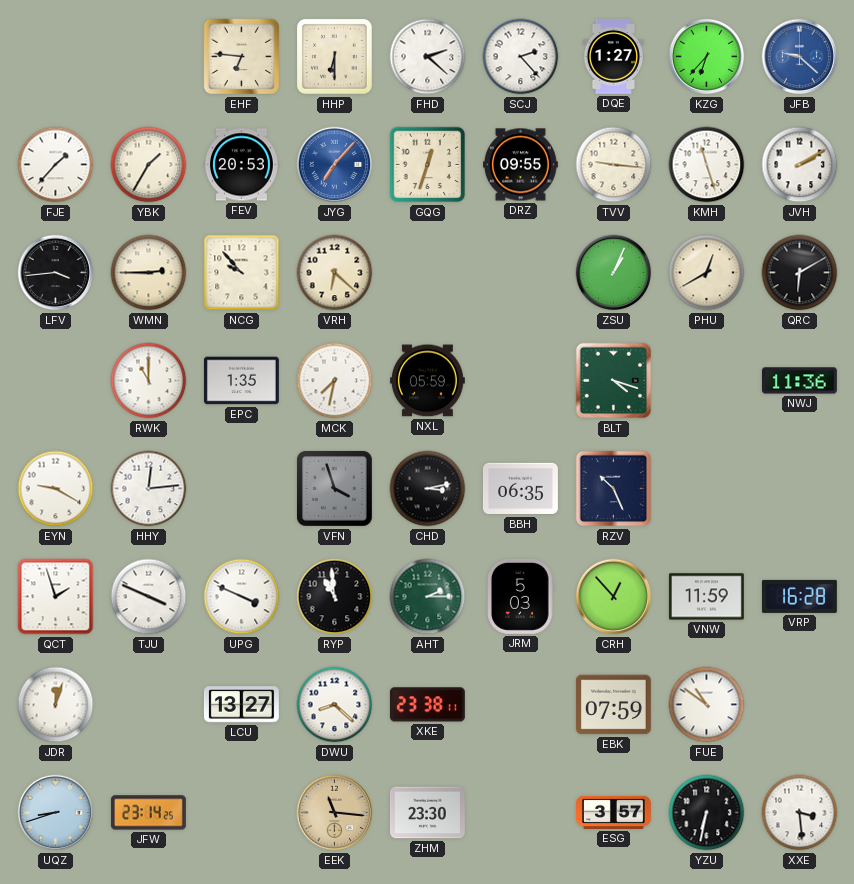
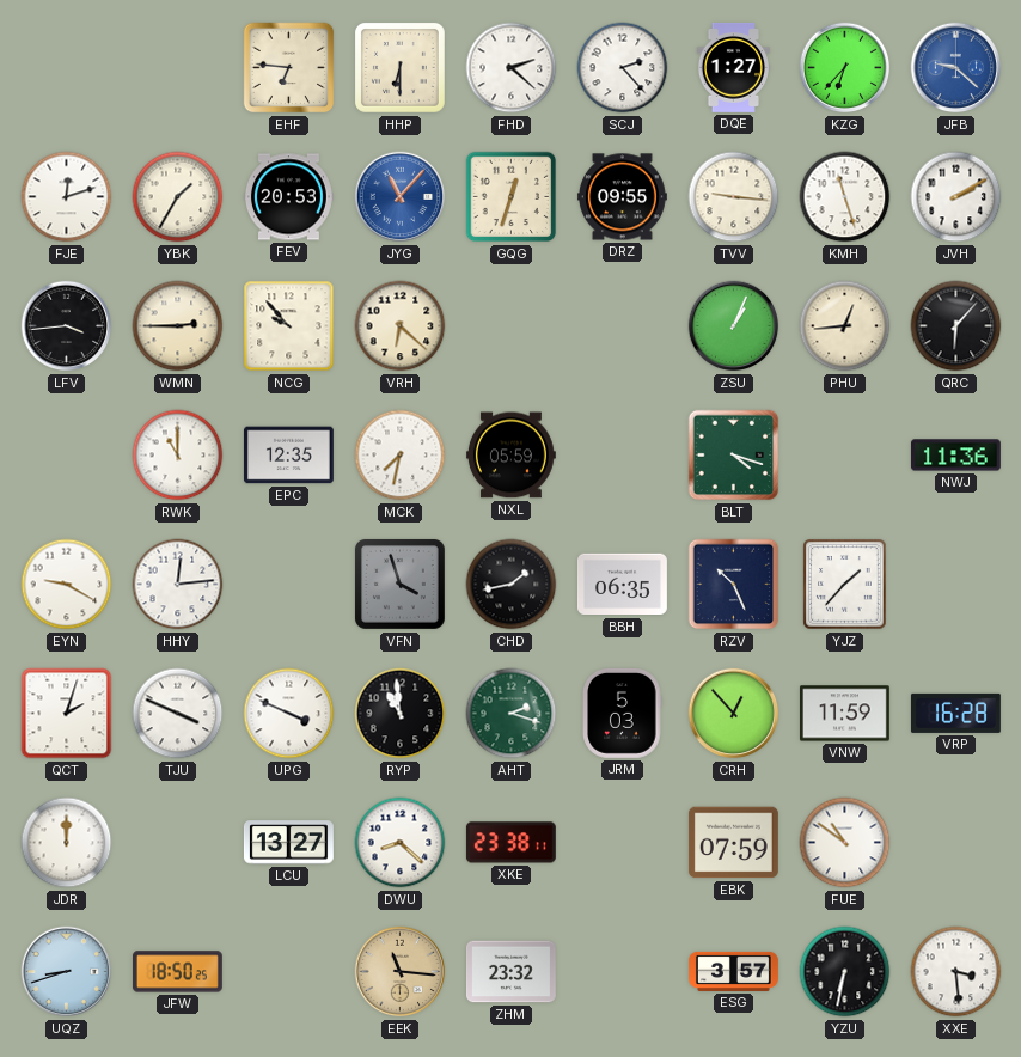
FJE: 1:37 -> 12:12
JYG: 7:07 -> 11:07
PHU: 12:40 -> 12:44
QRC: 6:10 -> 6:07
EPC: 1:35 -> 12:35
CHD: 3:13 -> 1:43
YJZ: none -> 1:37
QCT: 1:57 -> 2:03
AHT: 2:15 -> 2:18
JDR: 12:03 -> 12:00
JFW: 23:14 -> 18:50
ZHM: 23:30 -> 23:32
